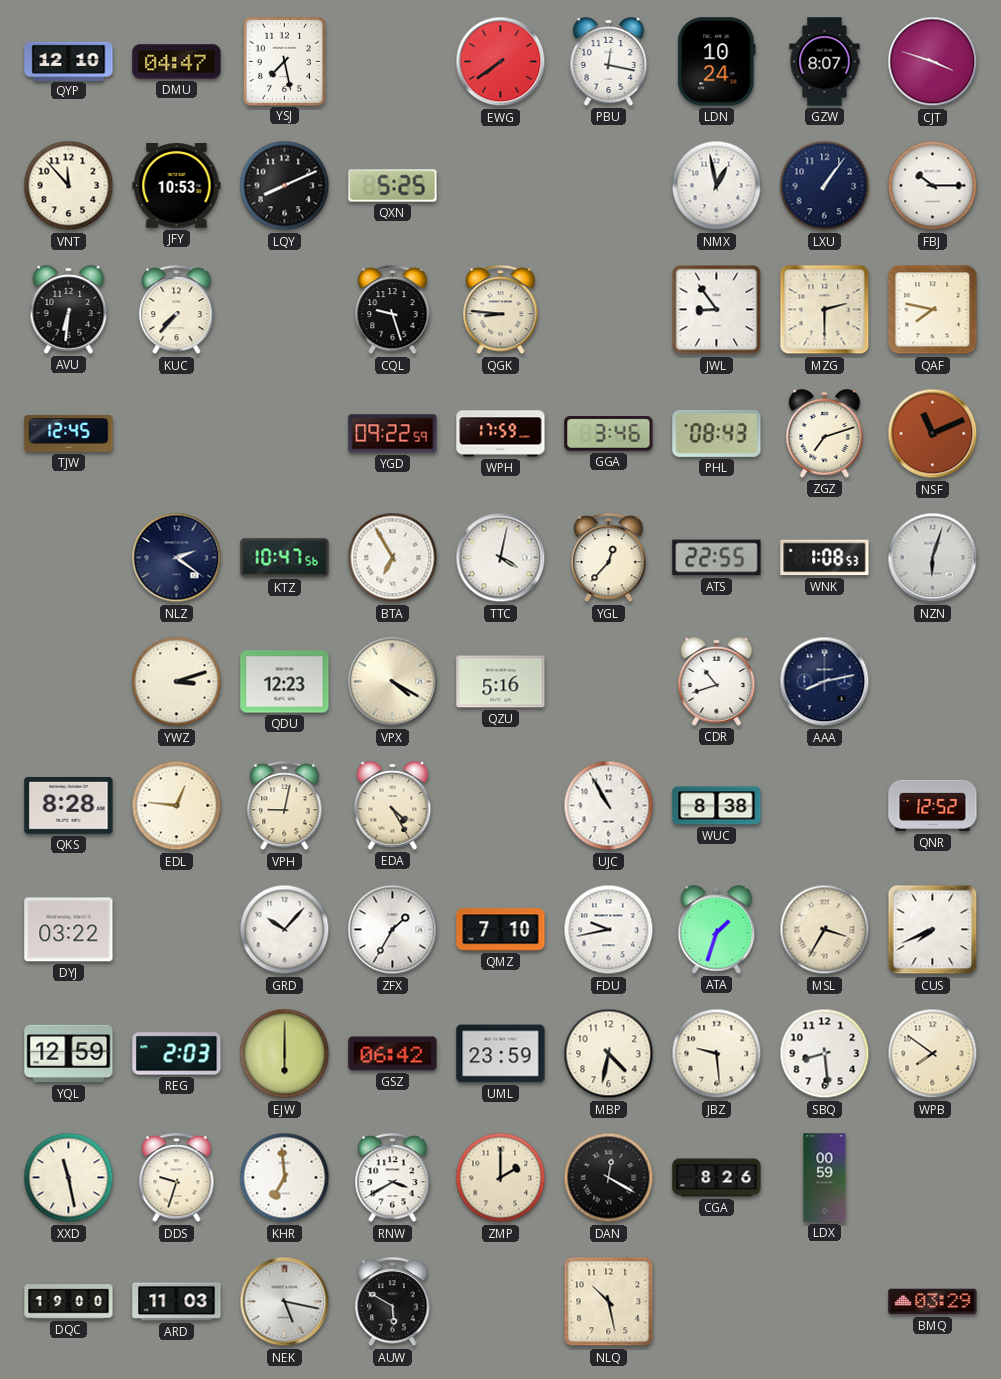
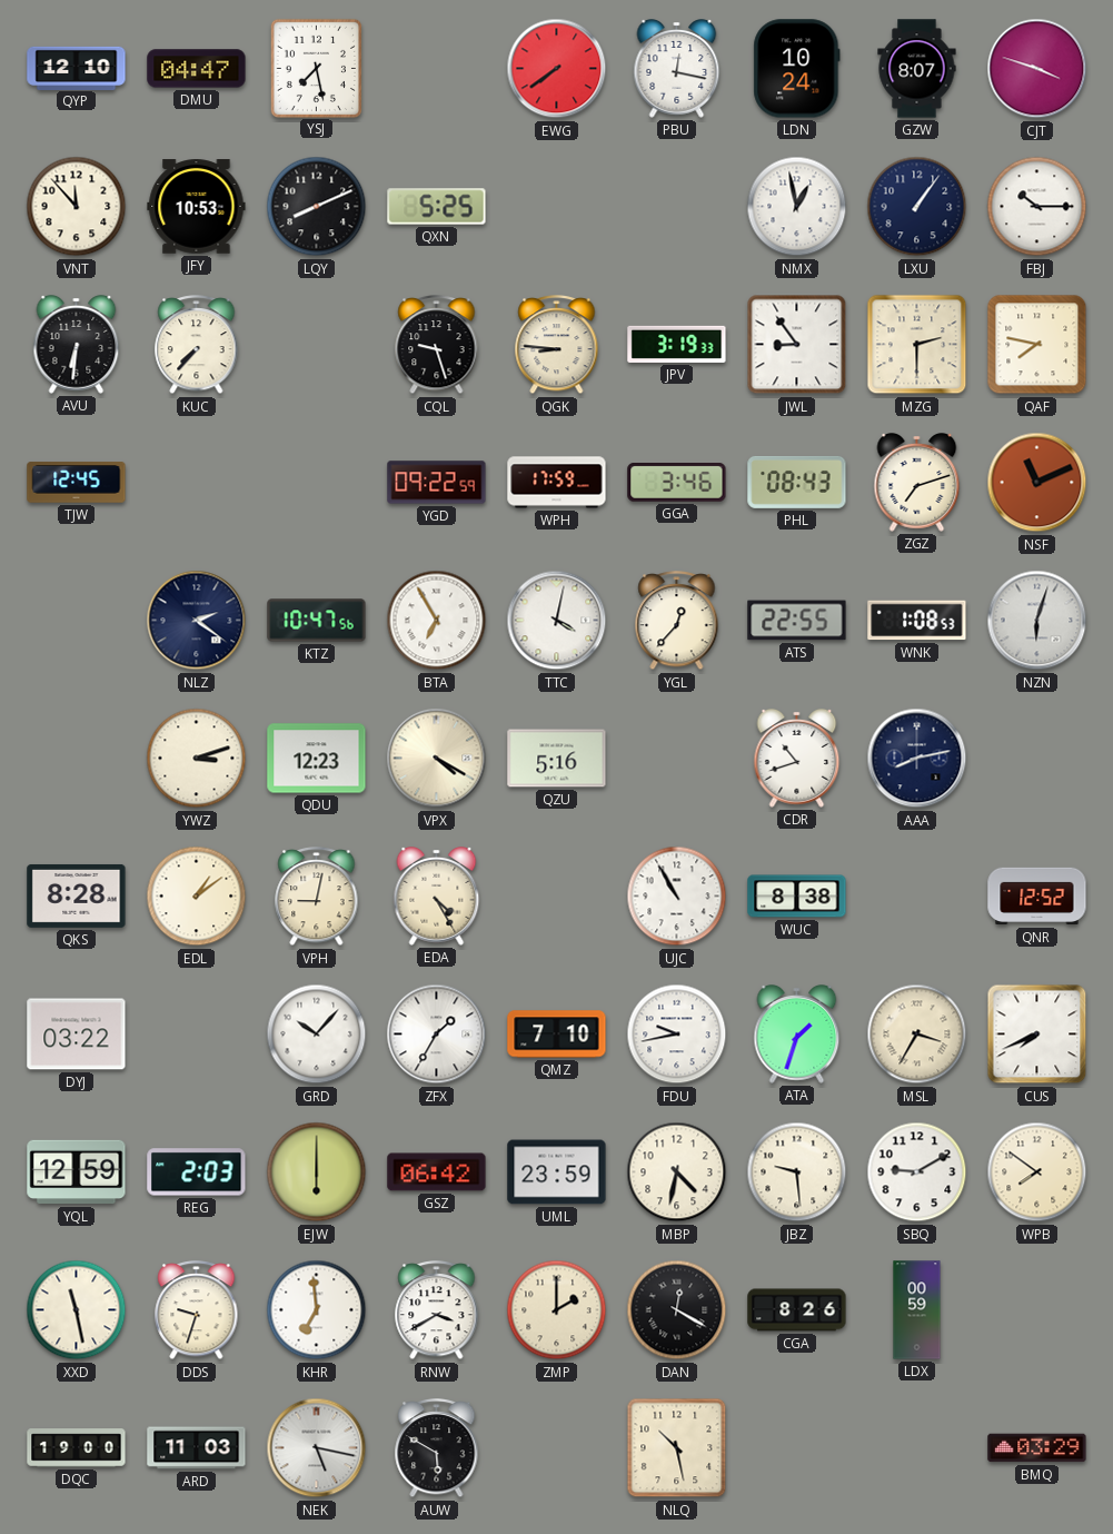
JPV: none -> 3:19
EDL: 12:46 -> 1:09
SBQ: 8:29 -> 9:10
